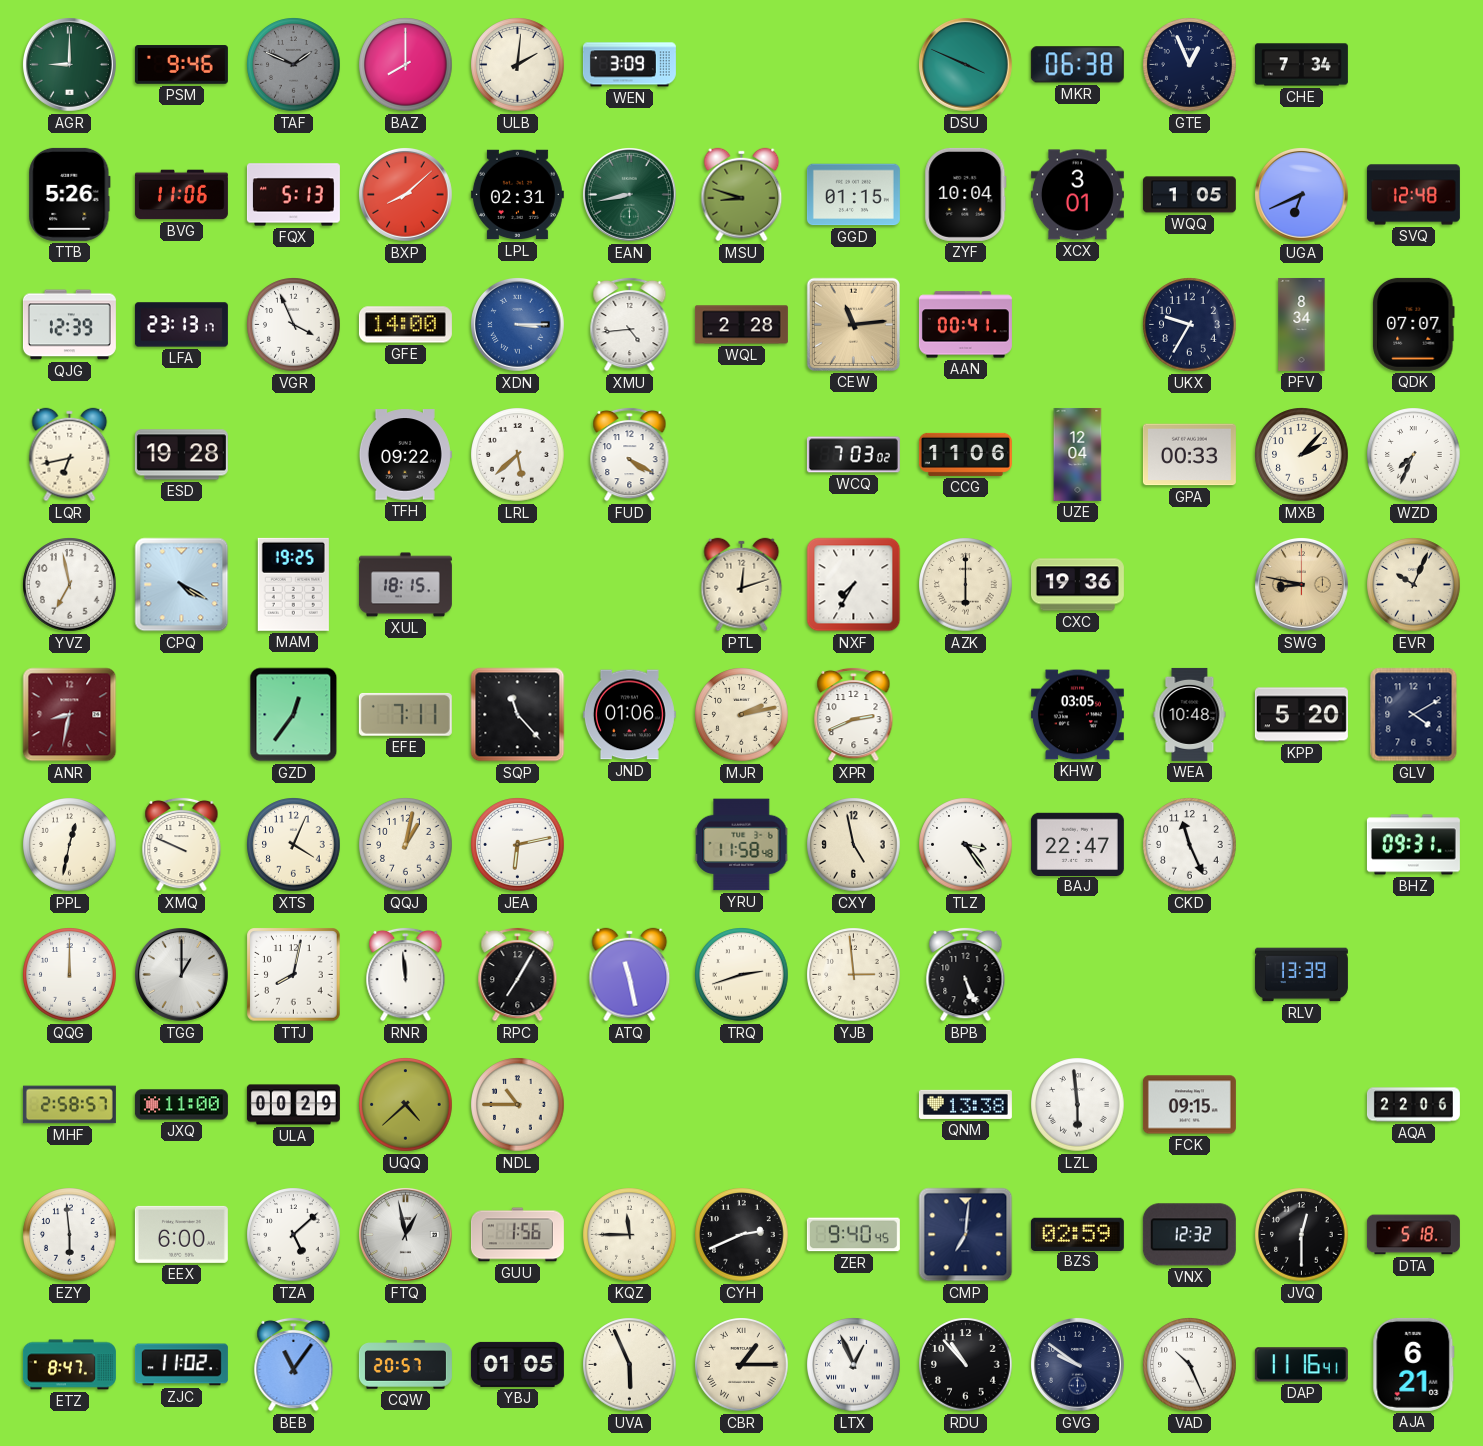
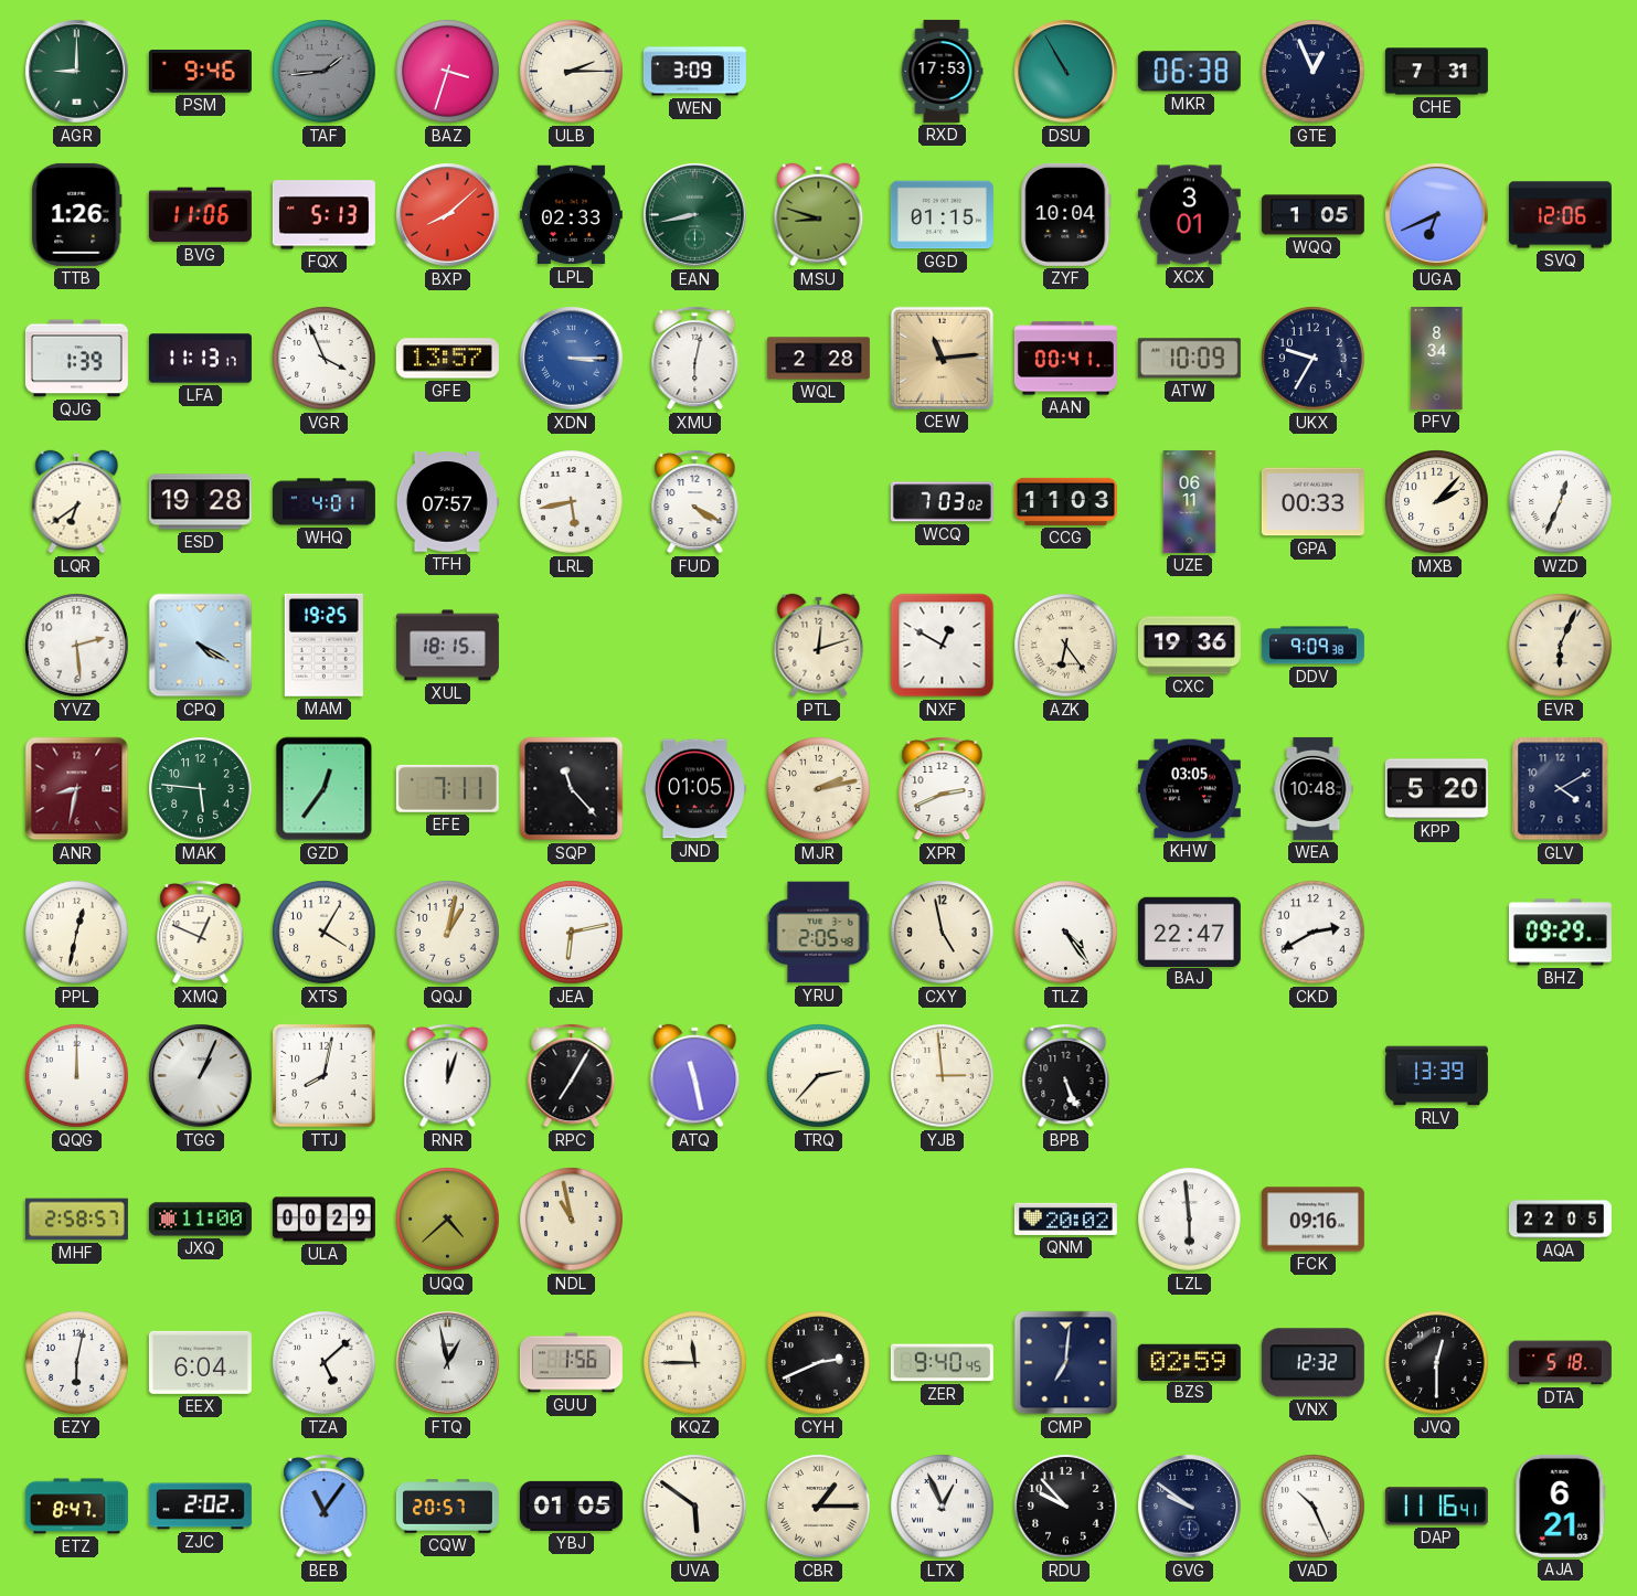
TAF: 1:49 -> 1:44
BAZ: 8:00 -> 3:33
ULB: 2:01 -> 2:15
RXD: none -> 17:53
DSU: 3:49 -> 10:55
CHE: 7:34 -> 7:31
TTB: 5:26 -> 1:26
LPL: 02:31 -> 02:33
SVQ: 12:48 -> 12:06
QJG: 12:39 -> 1:39
LFA: 23:13 -> 11:13
GFE: 14:00 -> 13:57
XMU: 4:44 -> 6:02
ATW: none -> 10:09
QDK: 07:07 -> none
LQR: 6:43 -> 6:39
WHQ: none -> 4:01
TFH: 09:22 -> 07:57
LRL: 5:38 -> 5:43
CCG: 11:06 -> 11:03
UZE: 12:04 -> 06:11
WZD: 7:34 -> 12:34
YVZ: 6:58 -> 2:29
NXF: 7:35 -> 12:50
AZK: 6:00 -> 6:24
DDV: none -> 9:09
SWG: 8:47 -> none
EVR: 10:04 -> 6:04
MAK: none -> 5:46
JND: 01:06 -> 01:05
XMQ: 9:49 -> 12:49
XTS: 4:04 -> 4:05
YRU: 11:58 -> 2:05
TLZ: 3:24 -> 4:24
CKD: 11:26 -> 2:40
BHZ: 09:31 -> 09:29
TGG: 1:00 -> 1:04
RNR: 11:59 -> 12:03
TRQ: 2:42 -> 2:37
NDL: 10:45 -> 10:58
QNM: 13:38 -> 20:02
FCK: 09:15 -> 09:16
AQA: 22:06 -> 22:05
EZY: 5:59 -> 6:02
EEX: 6:00 -> 6:04
ZJC: 11:02 -> 2:02
UVA: 5:56 -> 5:51
RDU: 10:53 -> 9:53
